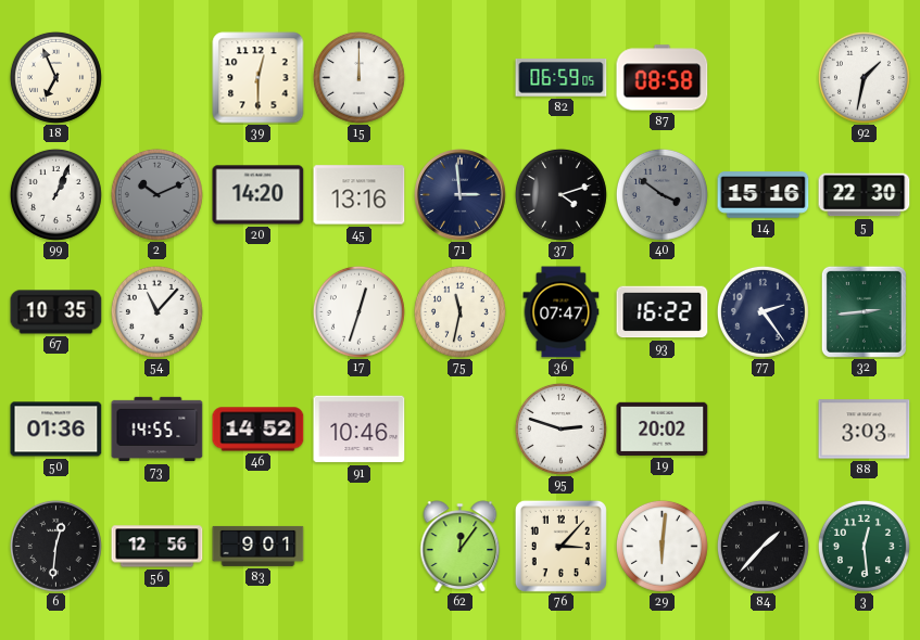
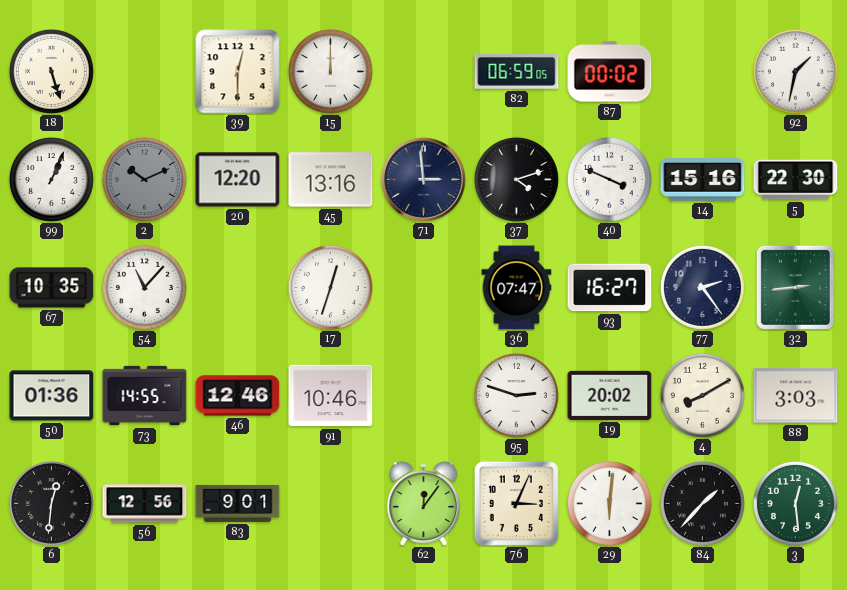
18: 6:56 -> 5:27
87: 08:58 -> 00:02
20: 14:20 -> 12:20
40: 3:51 -> 3:49
40 dial: grey -> white
75: 11:32 -> none
93: 16:22 -> 16:27
46: 14:52 -> 12:46
4: none -> 8:10
76: 3:07 -> 3:04
